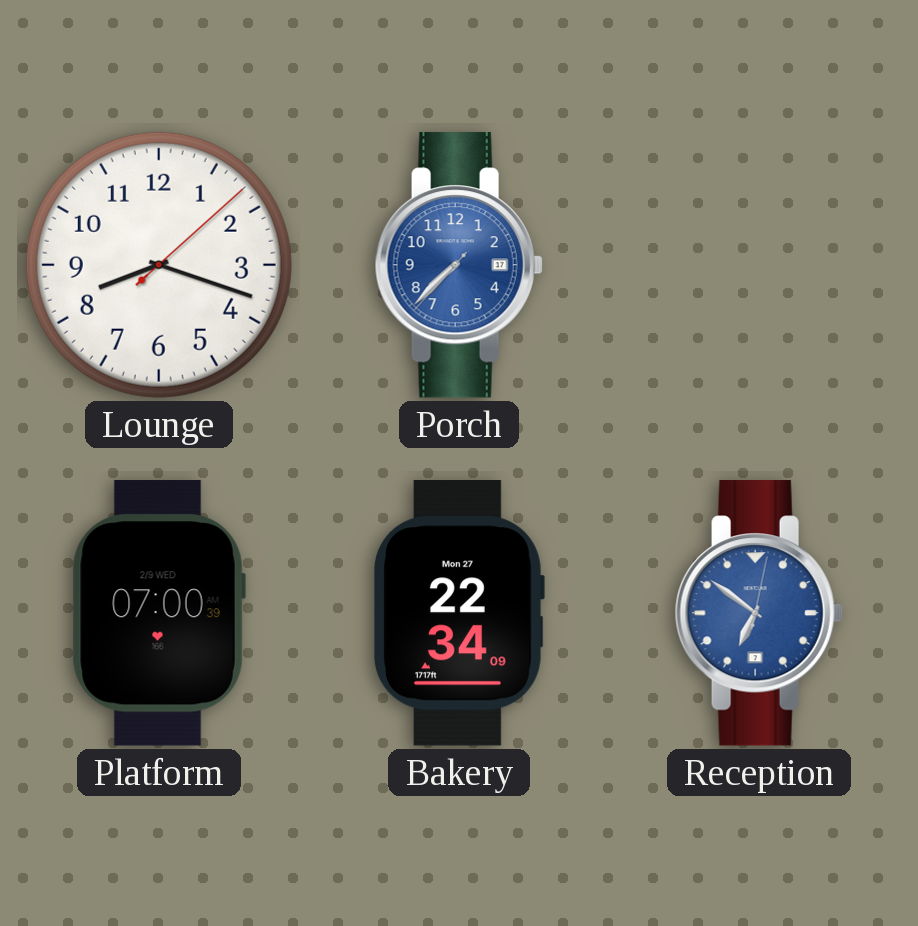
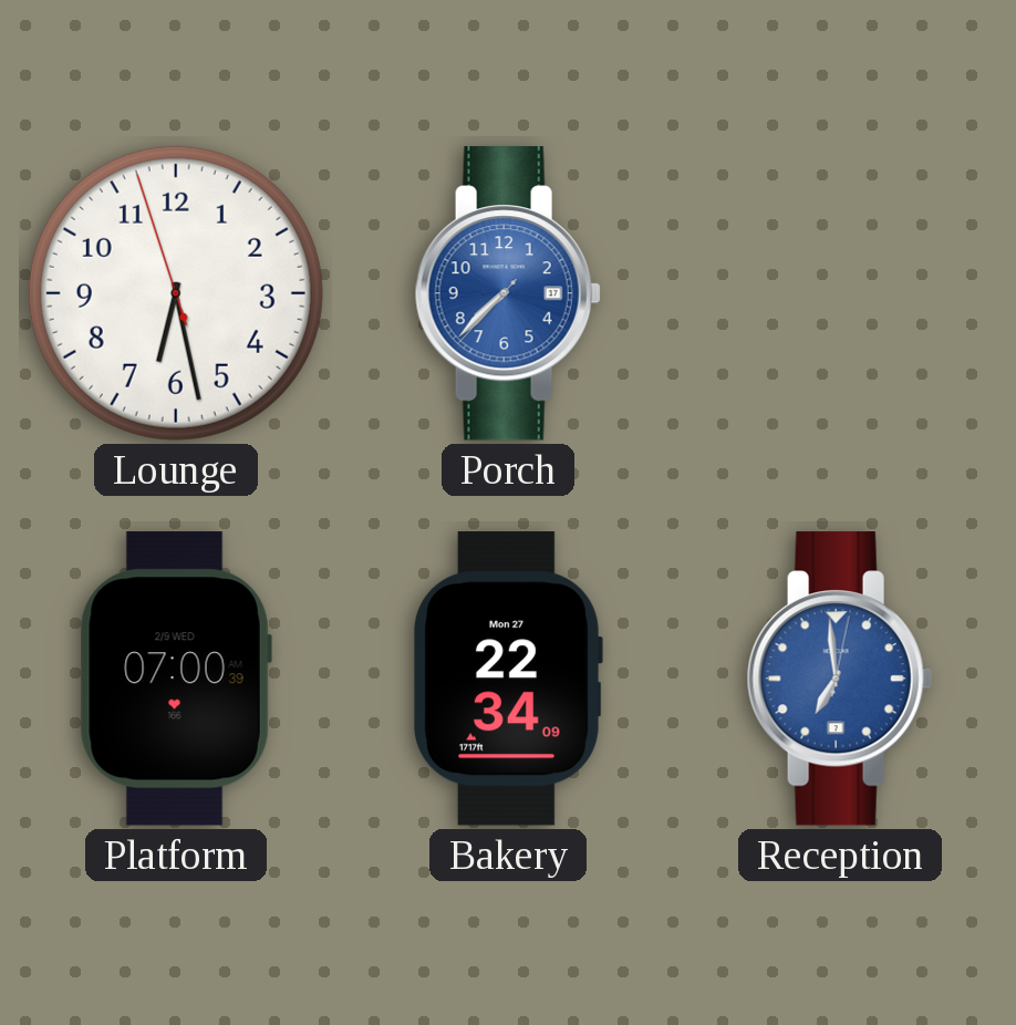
Lounge: 8:18 -> 6:27
Reception: 6:51 -> 6:59
